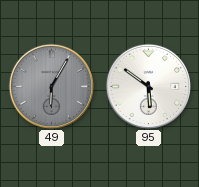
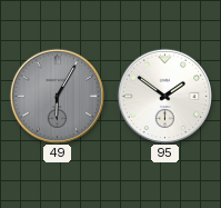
95: 5:51 -> 1:51
